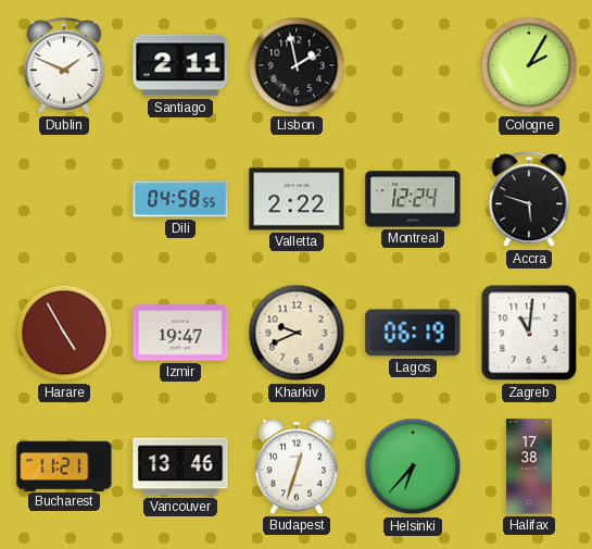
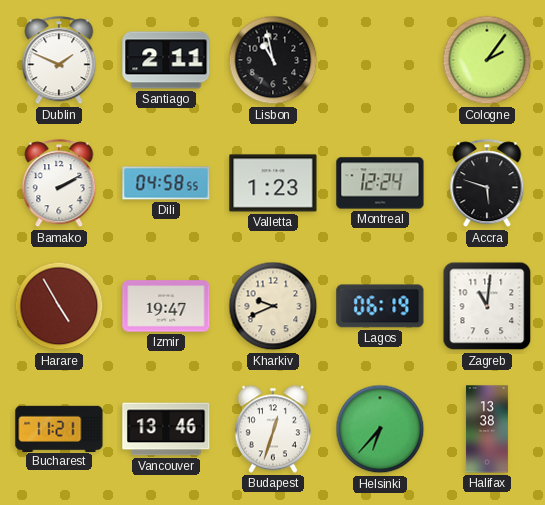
Lisbon: 1:58 -> 10:58
Cologne: 2:05 -> 2:06
Bamako: none -> 2:10
Valletta: 2:22 -> 1:23
Halifax: 17:38 -> 13:38
